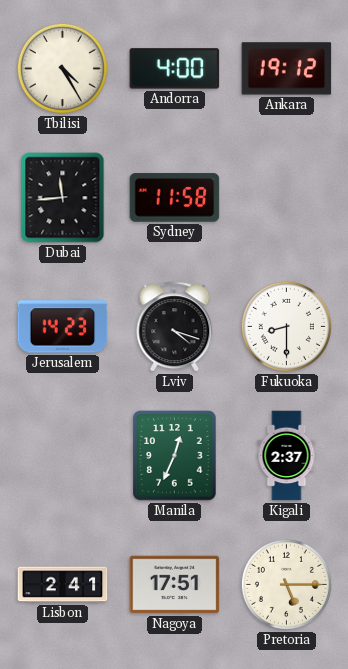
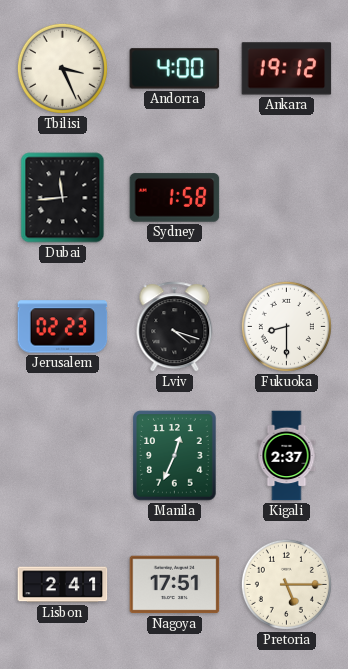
Tbilisi: 4:25 -> 3:26
Sydney: 11:58 -> 1:58
Jerusalem: 14:23 -> 02:23
